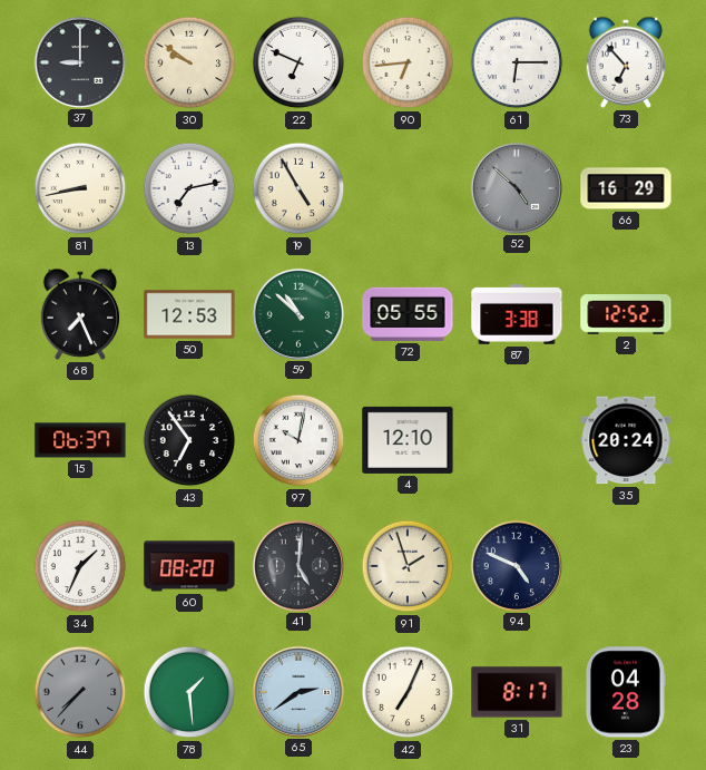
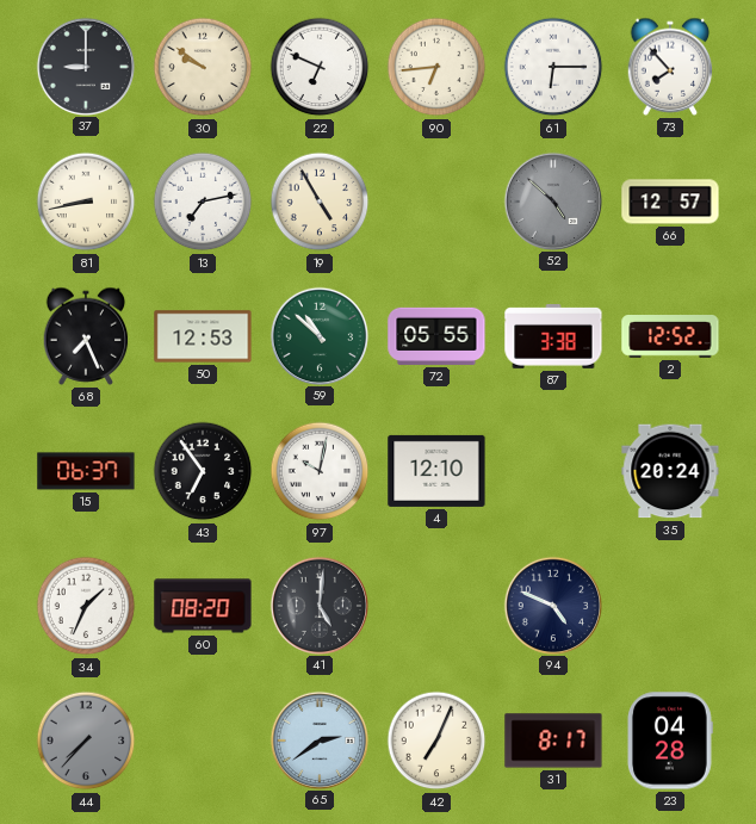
73: 6:53 -> 7:53
66: 16:29 -> 12:57
91: 1:57 -> none
78: 1:29 -> none
